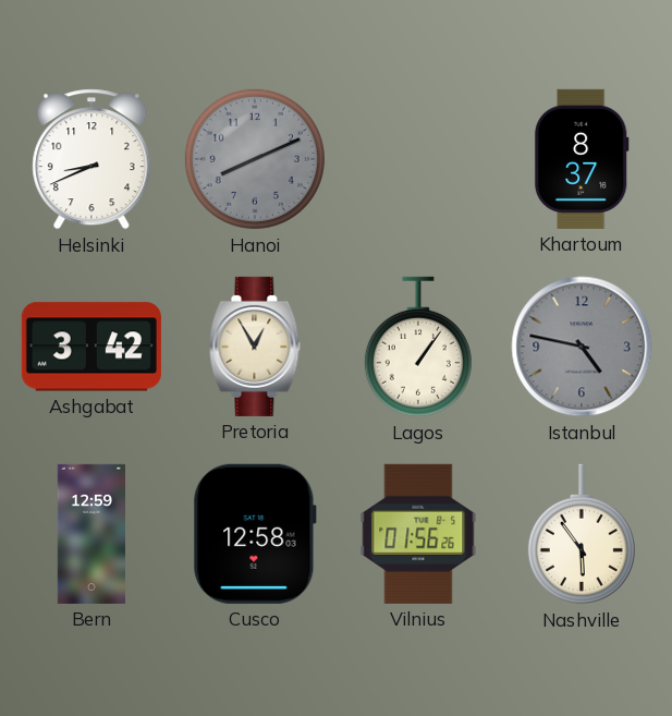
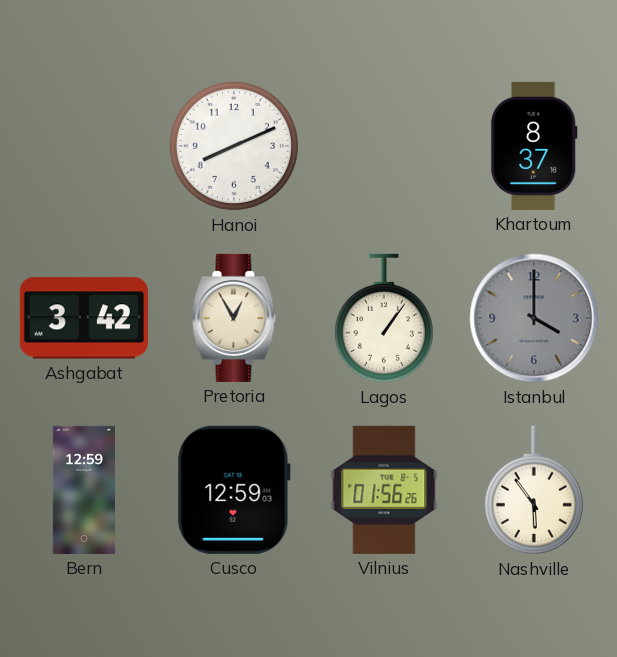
Helsinki: 8:41 -> none
Hanoi dial: grey -> white
Istanbul: 4:47 -> 4:00
Cusco: 12:58 -> 12:59
